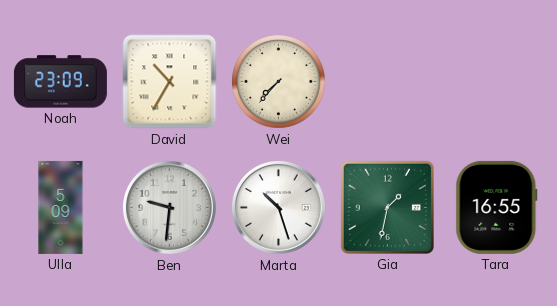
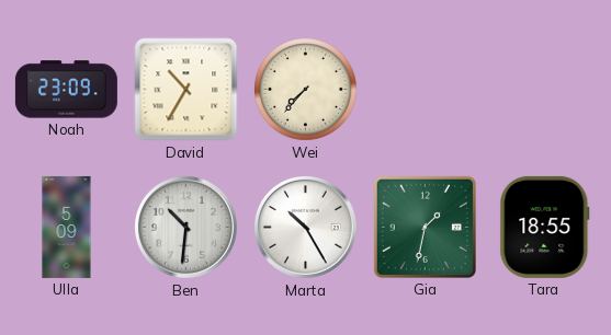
Ben: 9:31 -> 10:31
Marta: 10:27 -> 10:25
Tara: 16:55 -> 18:55
